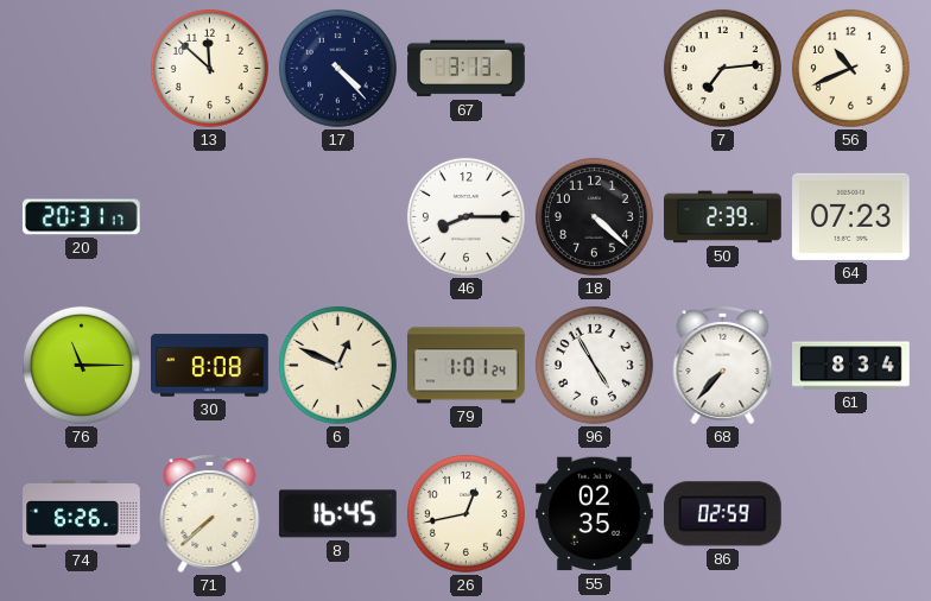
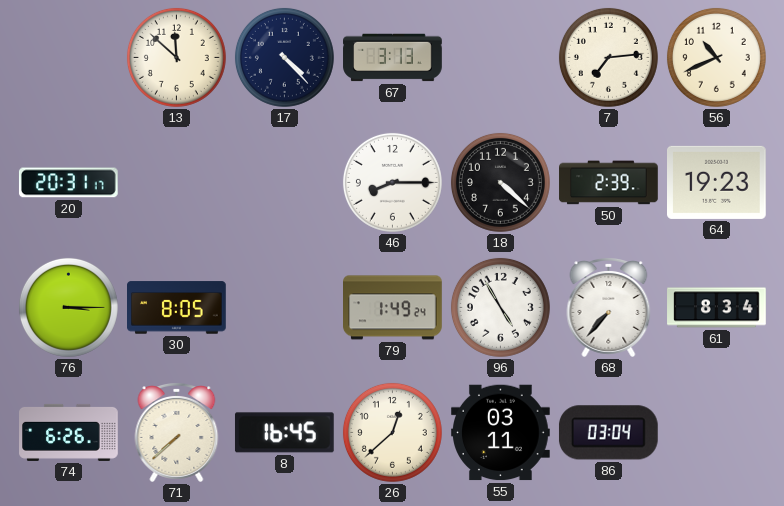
64: 07:23 -> 19:23
76: 11:15 -> 3:15
30: 8:08 -> 8:05
6: 12:49 -> none
79: 1:01 -> 1:49
26: 12:43 -> 12:38
55: 02:35 -> 03:11
86: 02:59 -> 03:04
